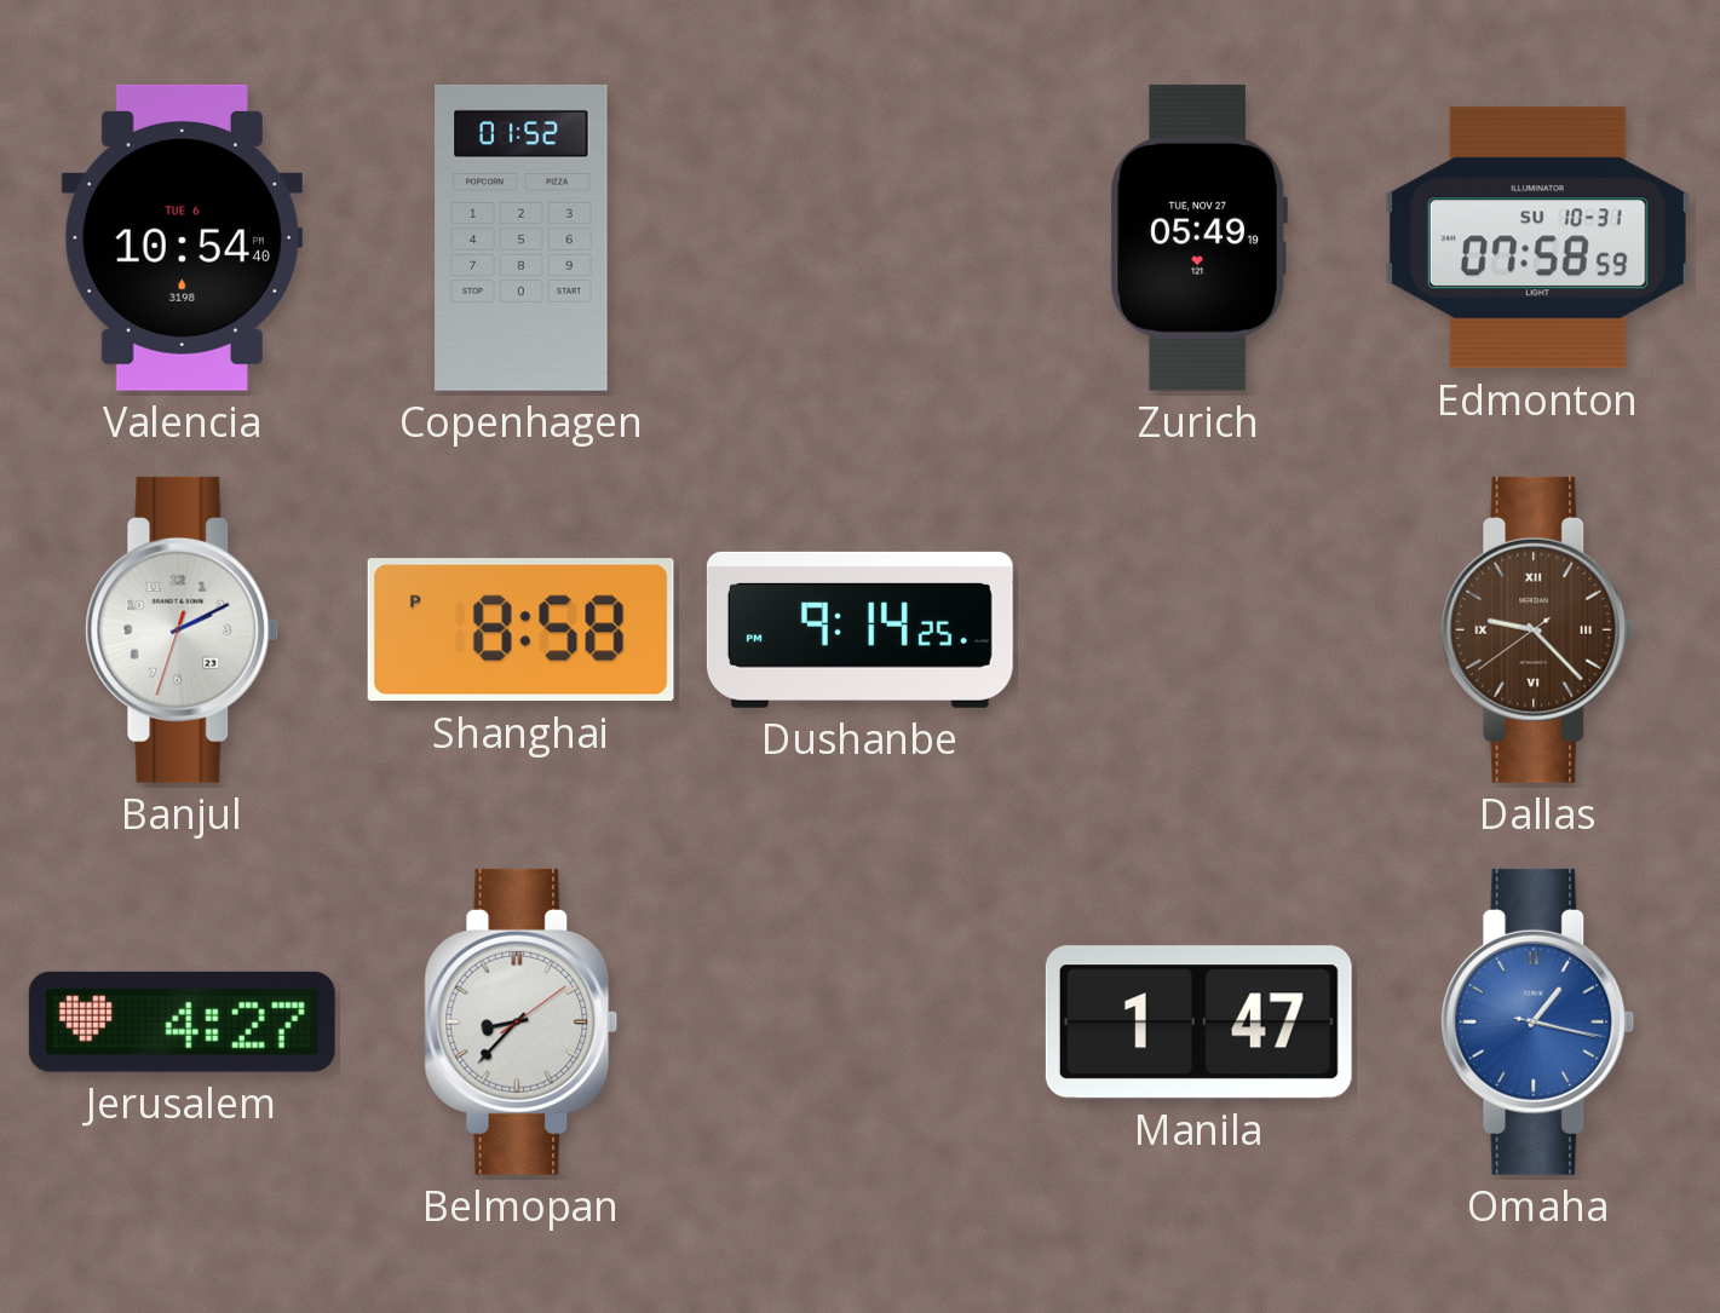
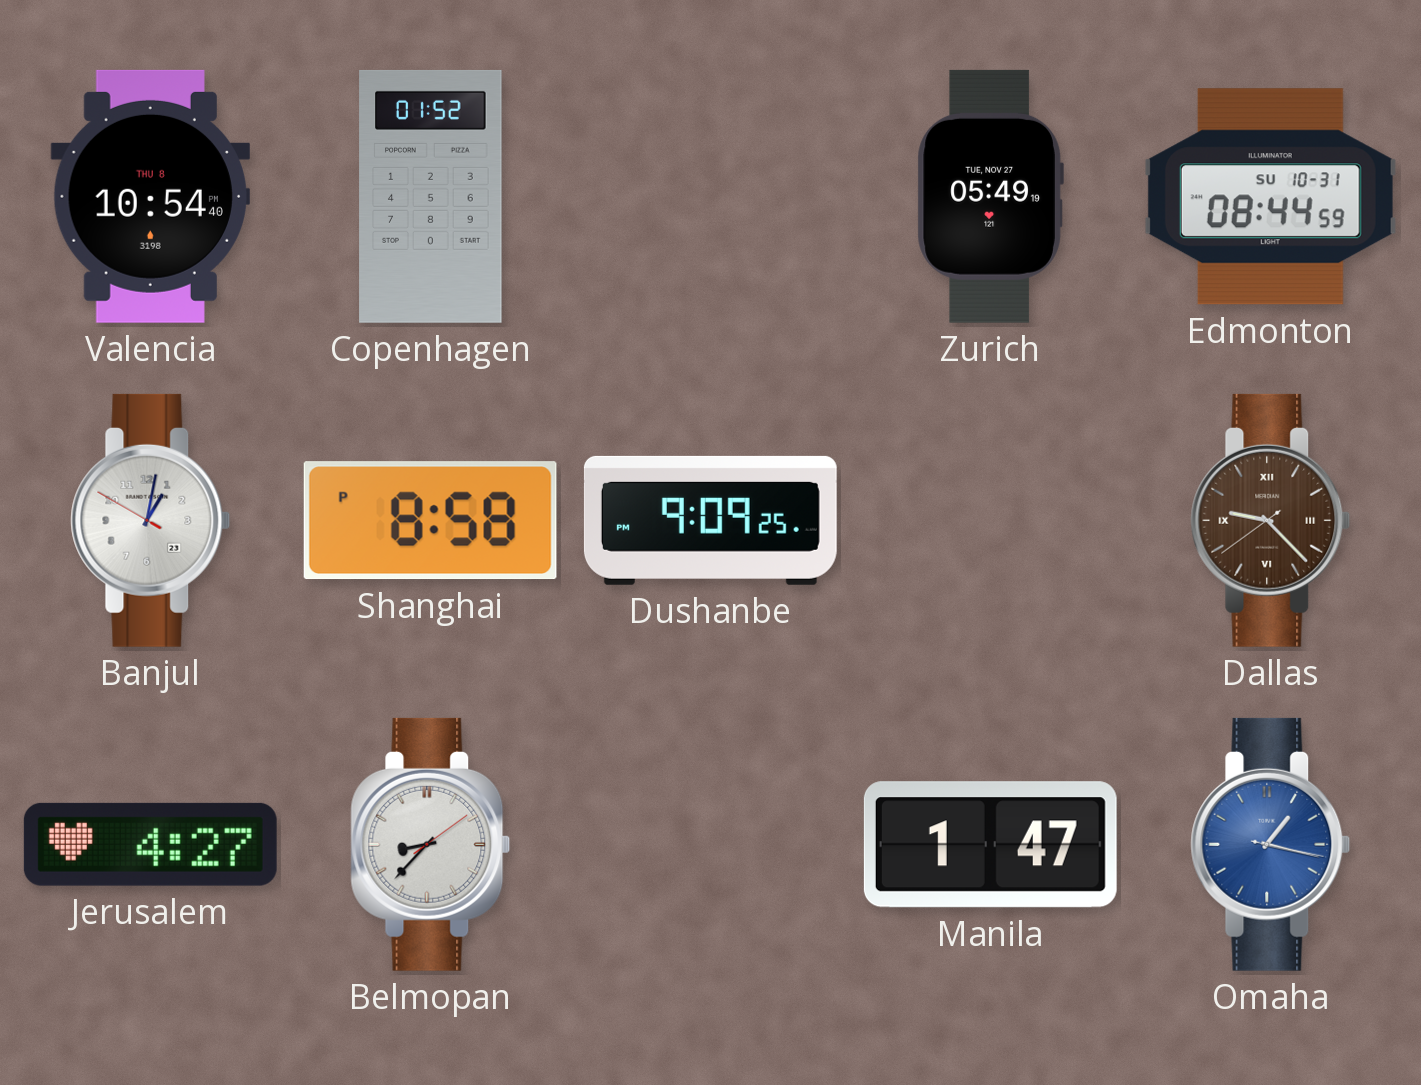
Valencia date: TUE 6 -> THU 8
Edmonton: 07:58 -> 08:44
Banjul: 2:10 -> 1:01
Dushanbe: 9:14 -> 9:09
